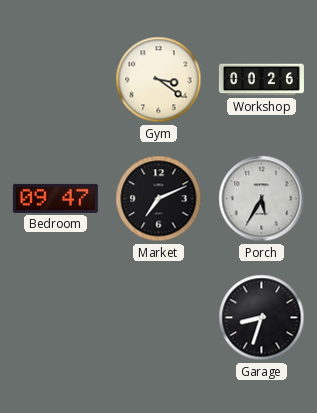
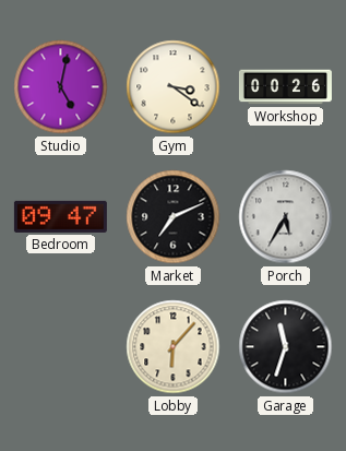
Studio: none -> 5:02
Lobby: none -> 6:07
Garage: 8:33 -> 11:33
